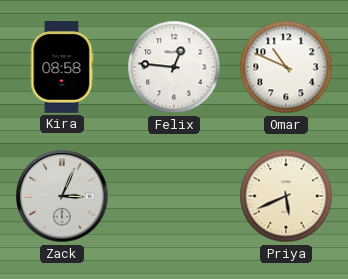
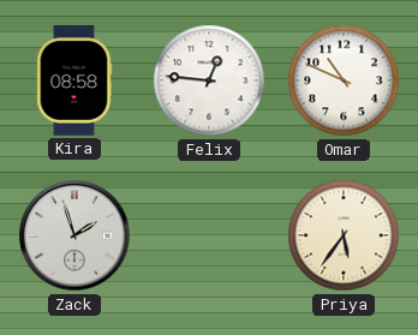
Zack: 3:04 -> 1:57
Priya: 5:41 -> 5:36
